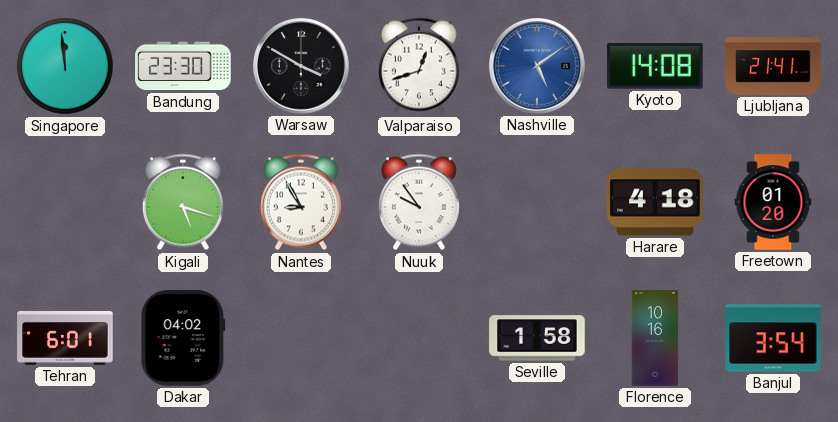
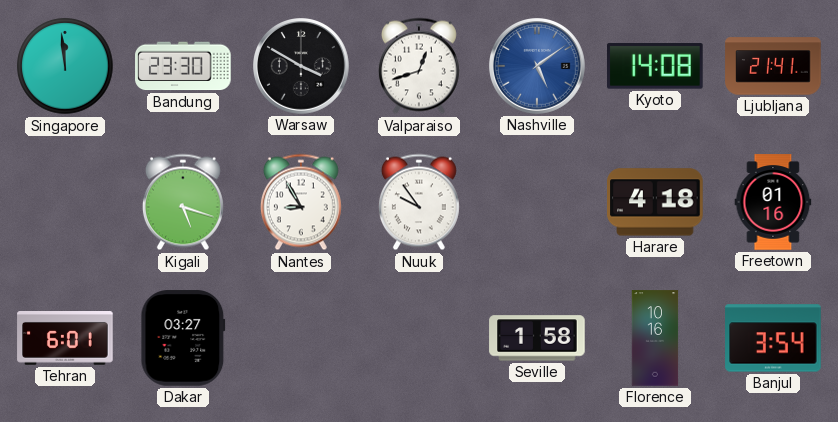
Freetown: 01:20 -> 01:16
Dakar: 04:02 -> 03:27
